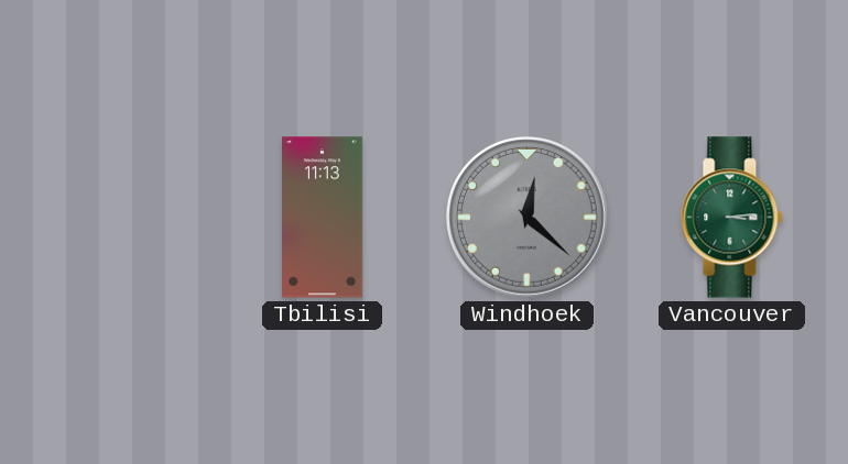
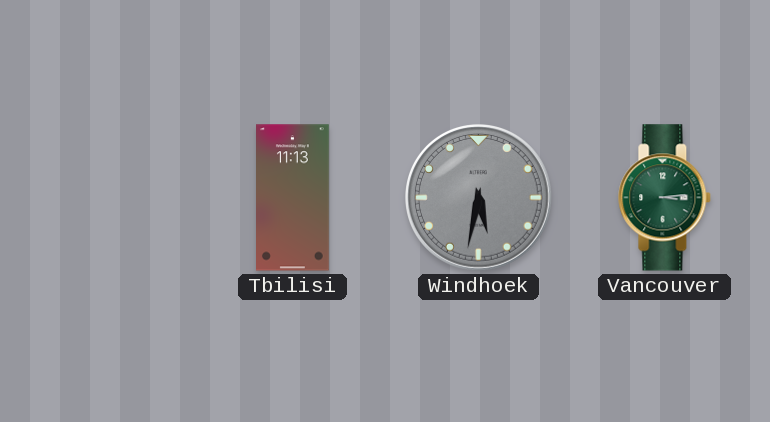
Windhoek: 12:22 -> 5:32
